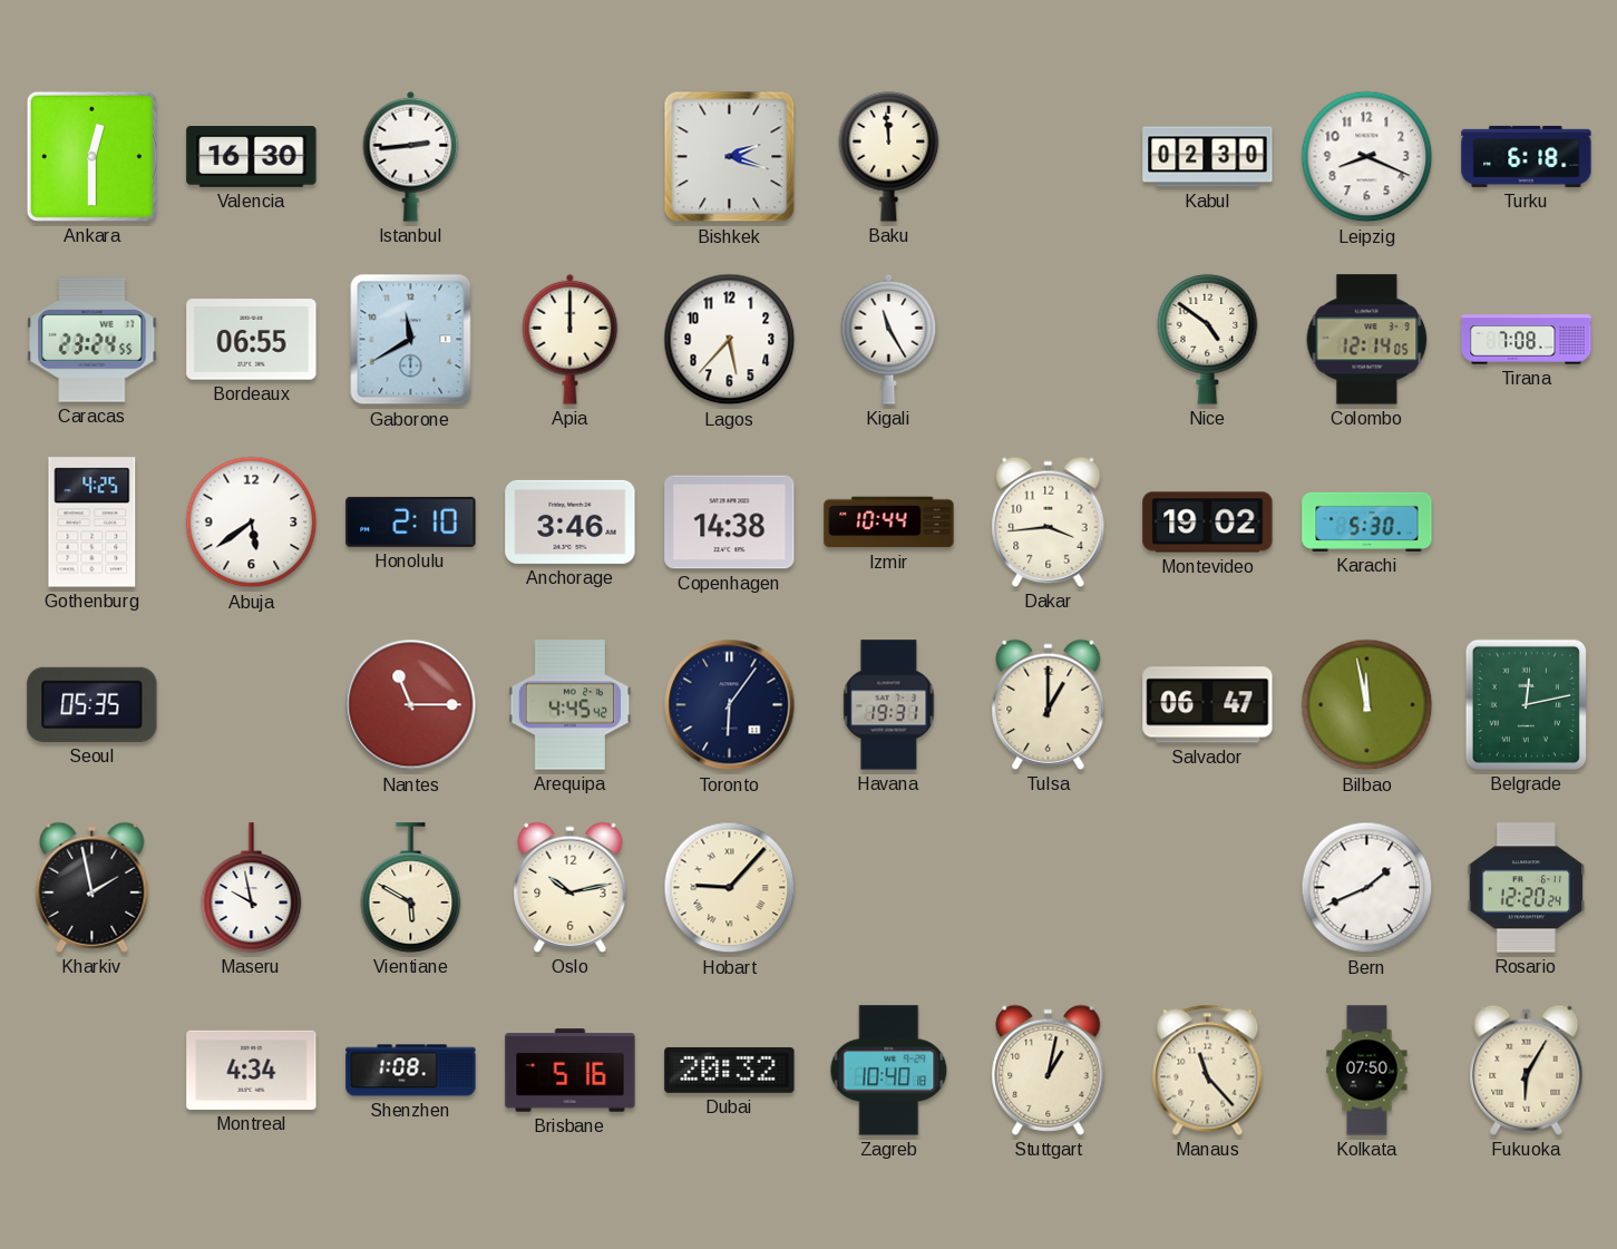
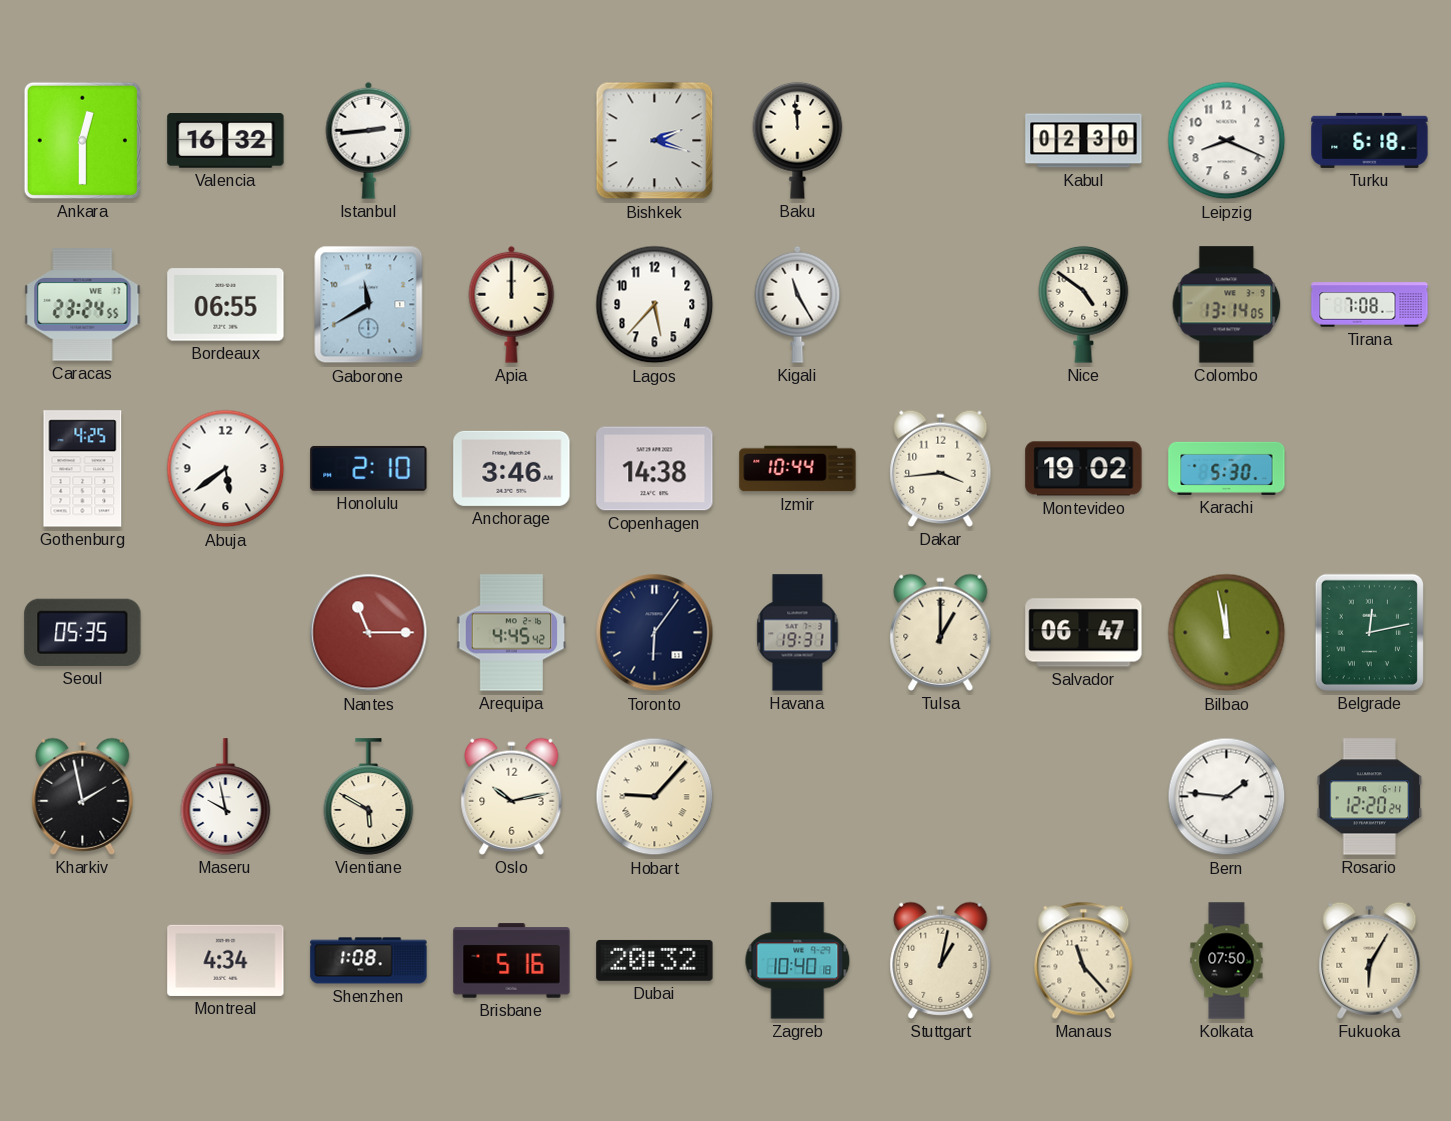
Valencia: 16:30 -> 16:32
Colombo: 12:14 -> 13:14
Bern: 1:41 -> 1:46
